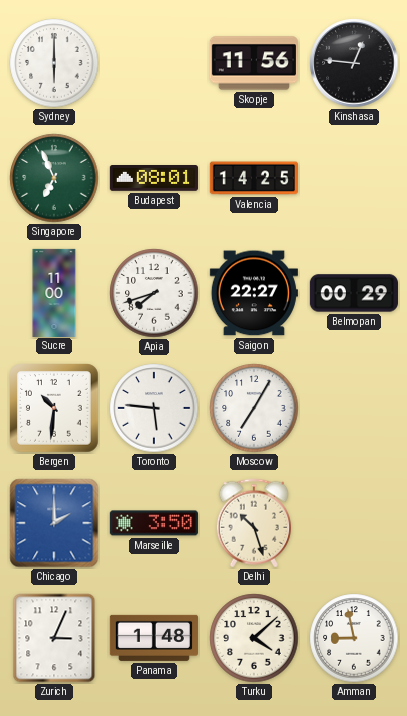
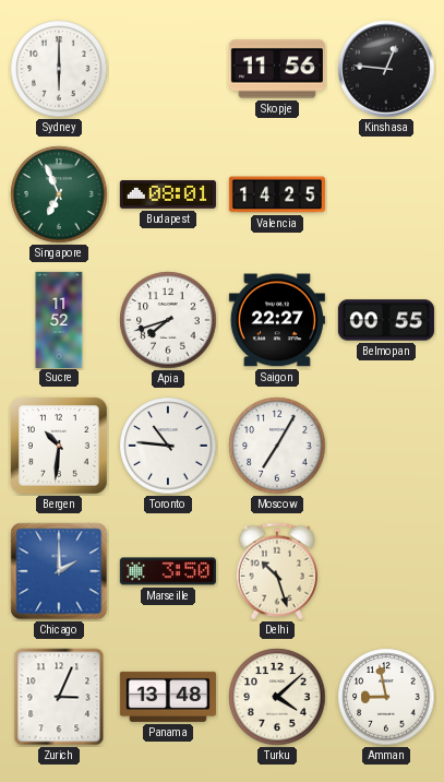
Sucre: 11:00 -> 11:52
Belmopan: 00:29 -> 00:55
Toronto: 5:46 -> 10:46
Panama: 1:48 -> 13:48
